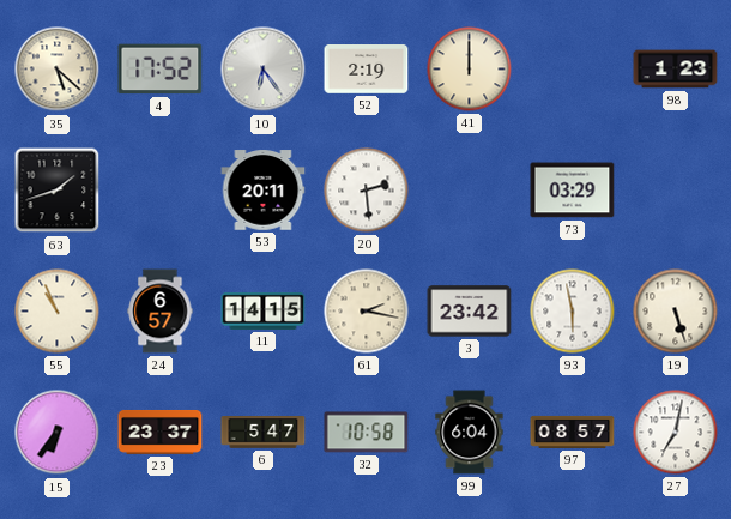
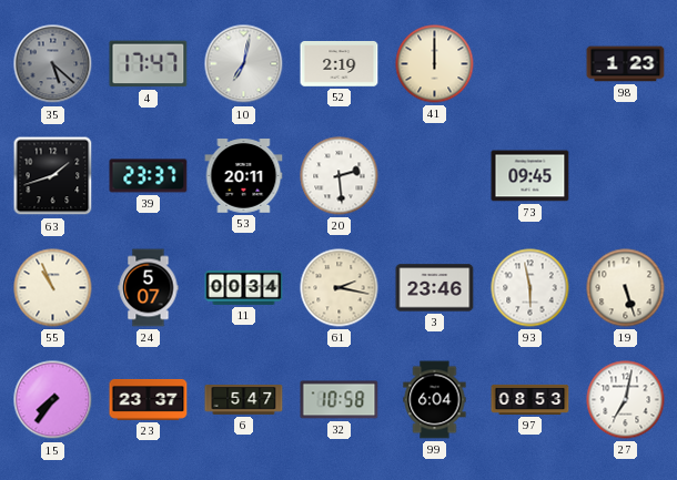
35 dial: cream -> grey
4: 17:52 -> 17:47
10: 6:24 -> 7:02
39: none -> 23:37
73: 03:29 -> 09:45
24: 6:57 -> 5:07
11: 14:15 -> 00:34
3: 23:42 -> 23:46
15: 6:36 -> 7:36
97: 08:57 -> 08:53
